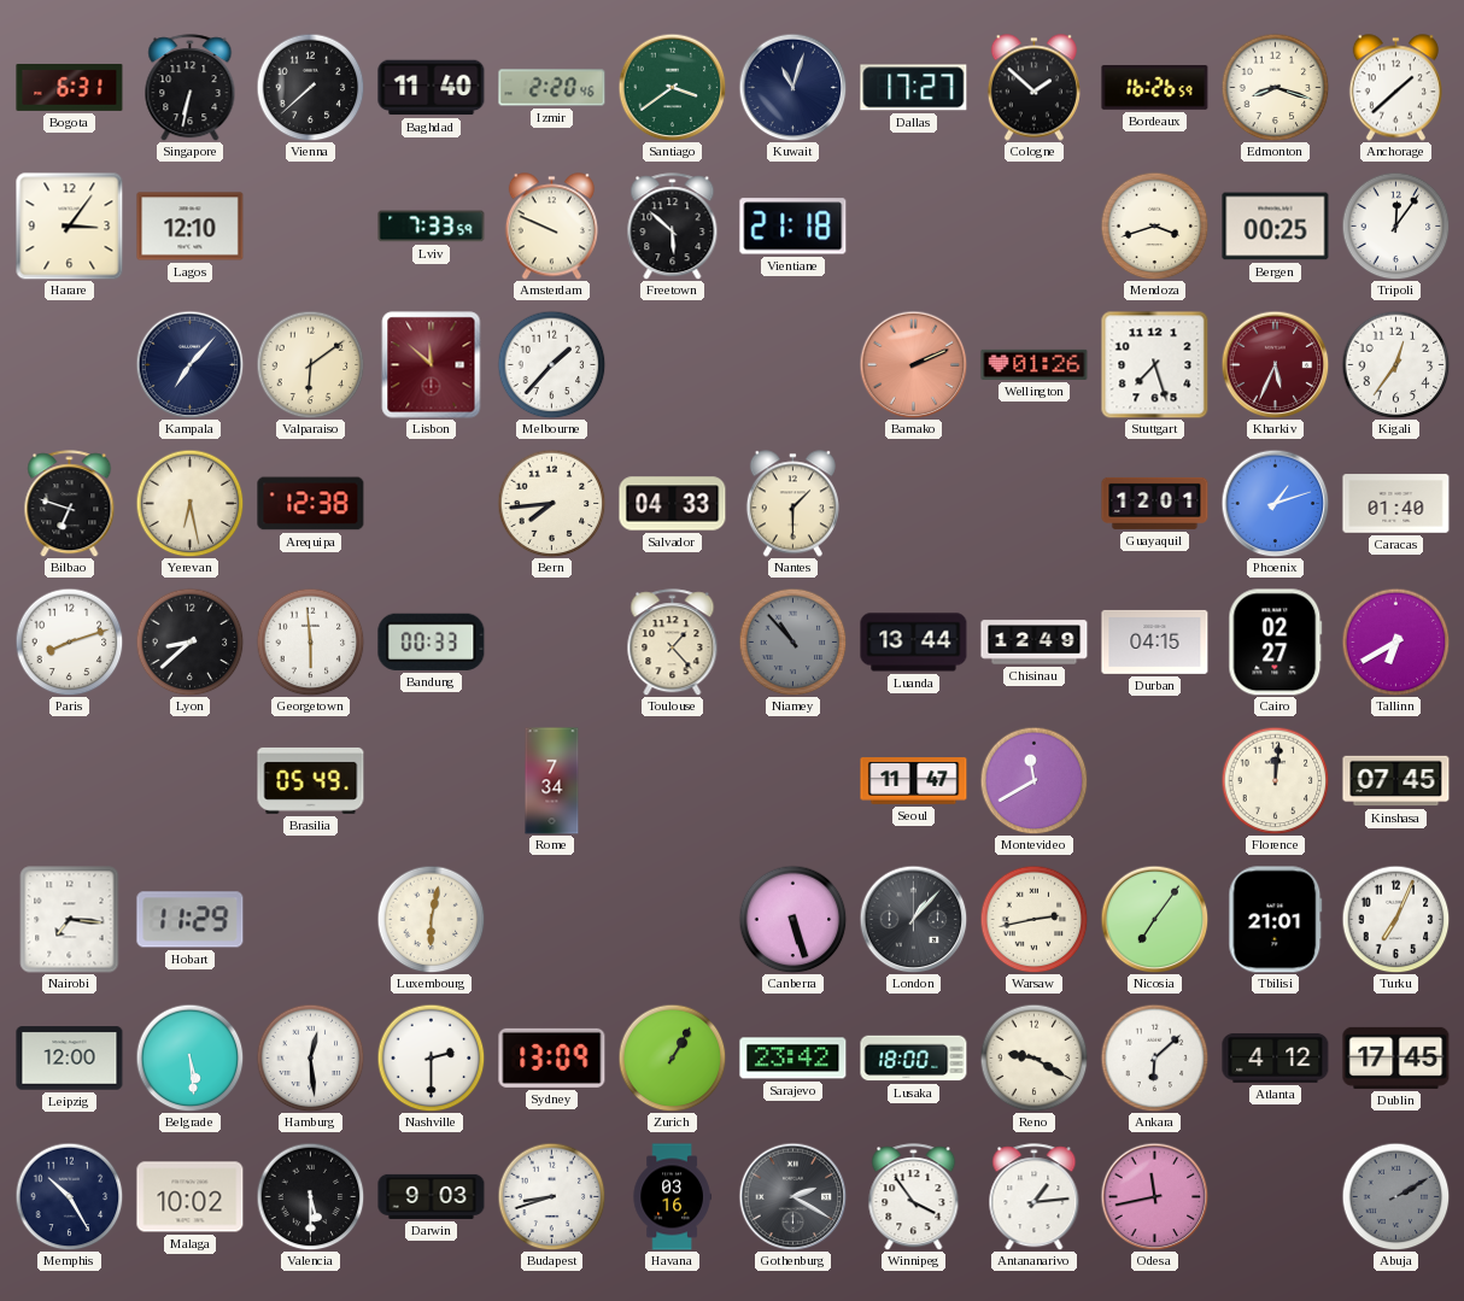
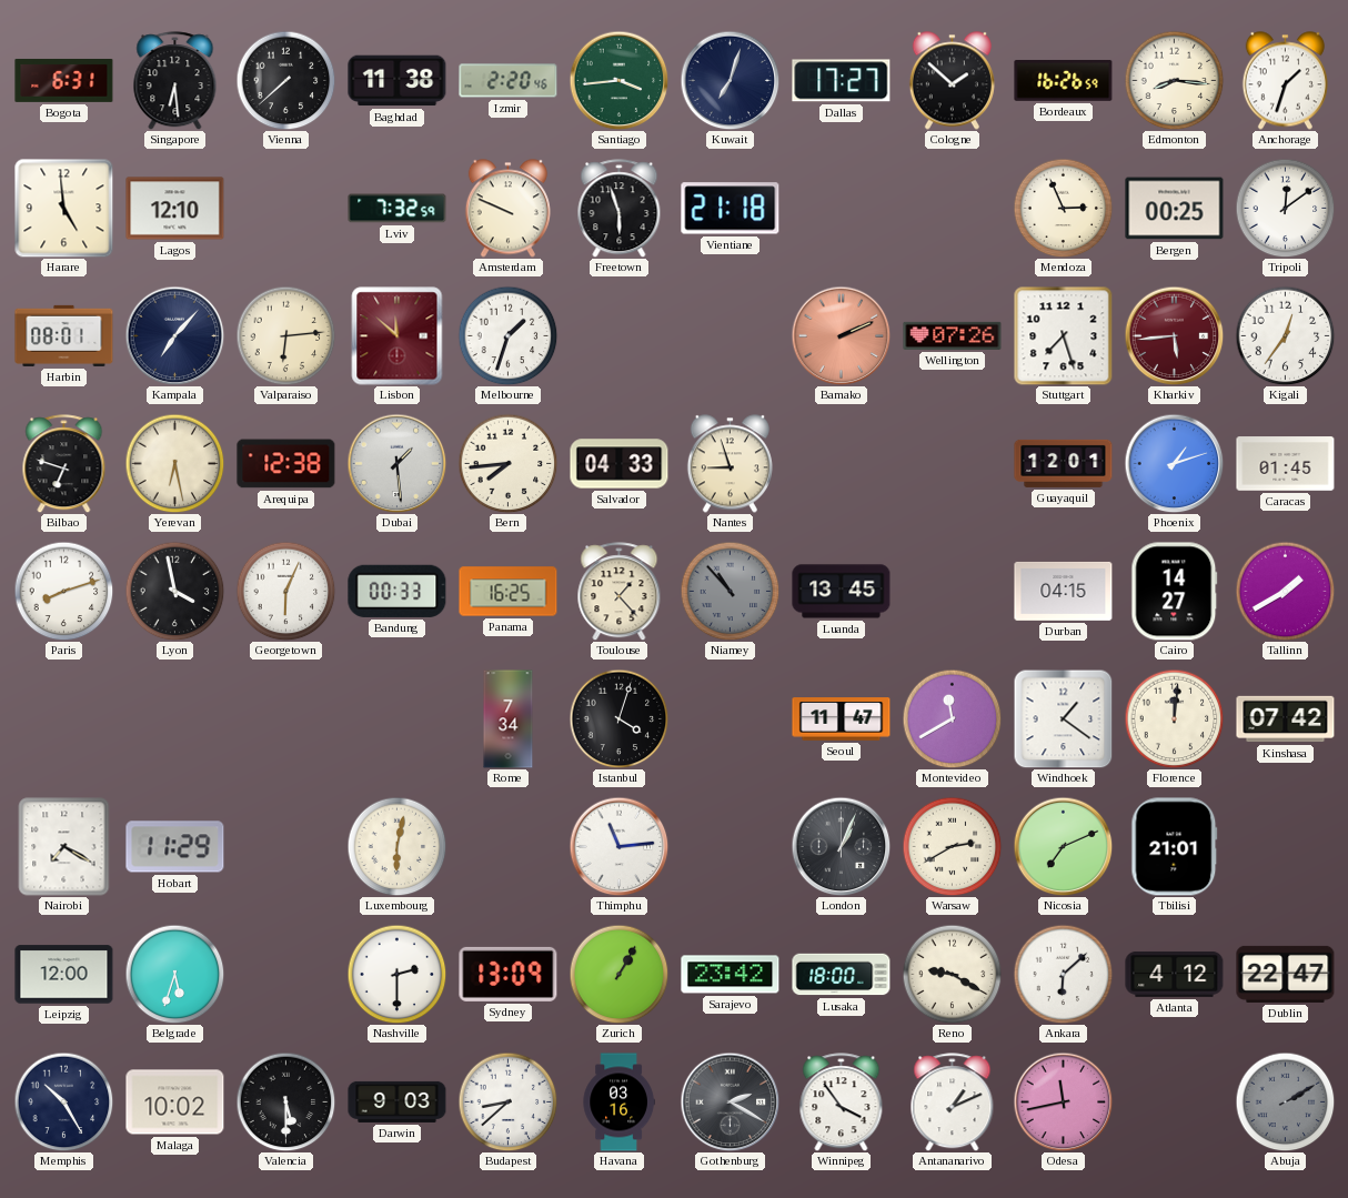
Singapore: 6:32 -> 6:29
Baghdad: 11:40 -> 11:38
Santiago: 3:39 -> 3:44
Kuwait: 11:03 -> 7:03
Edmonton: 8:18 -> 8:16
Anchorage: 1:38 -> 1:33
Harare: 3:06 -> 4:59
Lviv: 7:33 -> 7:32
Freetown: 5:52 -> 5:57
Mendoza: 3:42 -> 2:56
Tripoli: 12:06 -> 12:09
Harbin: none -> 08:01
Valparaiso: 6:09 -> 6:14
Melbourne: 1:37 -> 1:33
Wellington: 01:26 -> 07:26
Kharkiv: 5:34 -> 5:44
Dubai: none -> 1:29
Nantes: 1:30 -> 8:57
Caracas: 01:40 -> 01:45
Lyon: 8:38 -> 3:58
Georgetown: 5:59 -> 6:04
Panama: none -> 16:25
Luanda: 13:44 -> 13:45
Chisinau: 12:49 -> none
Cairo: 02:27 -> 14:27
Tallinn: 6:40 -> 1:40
Brasilia: 05:49 -> none
Istanbul: none -> 4:03
Windhoek: none -> 1:21
Kinshasa: 07:45 -> 07:42
Nairobi: 7:16 -> 7:20
Thimphu: none -> 11:14
Canberra: 5:27 -> none
London: 1:07 -> 1:04
Warsaw: 2:43 -> 2:40
Nicosia: 7:06 -> 7:11
Turku: 7:04 -> none
Belgrade: 5:29 -> 5:33
Hamburg: 12:29 -> none
Dublin: 17:45 -> 22:47
Budapest: 8:42 -> 8:38
Antananarivo: 1:14 -> 1:11
